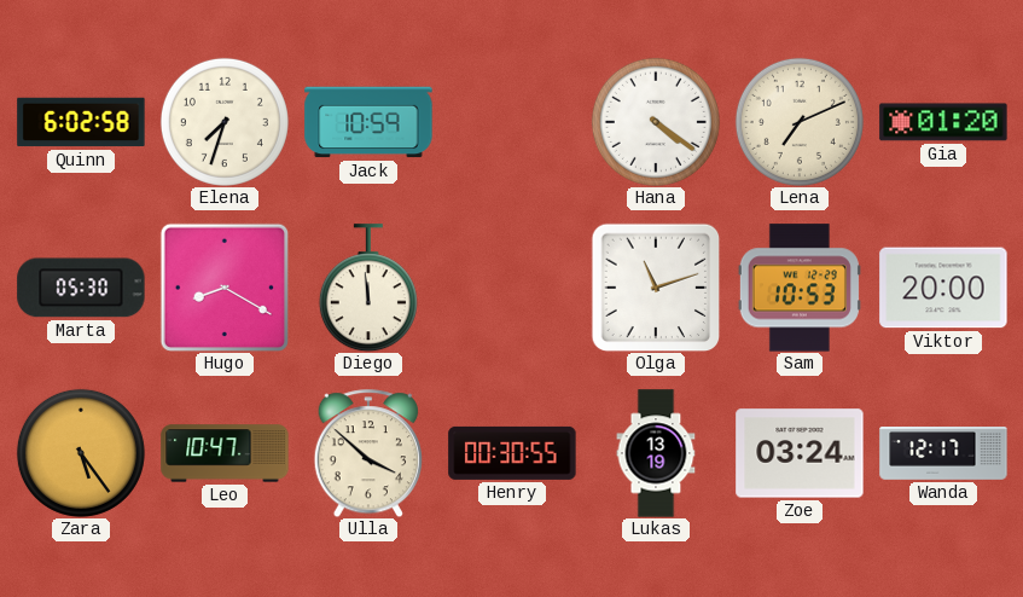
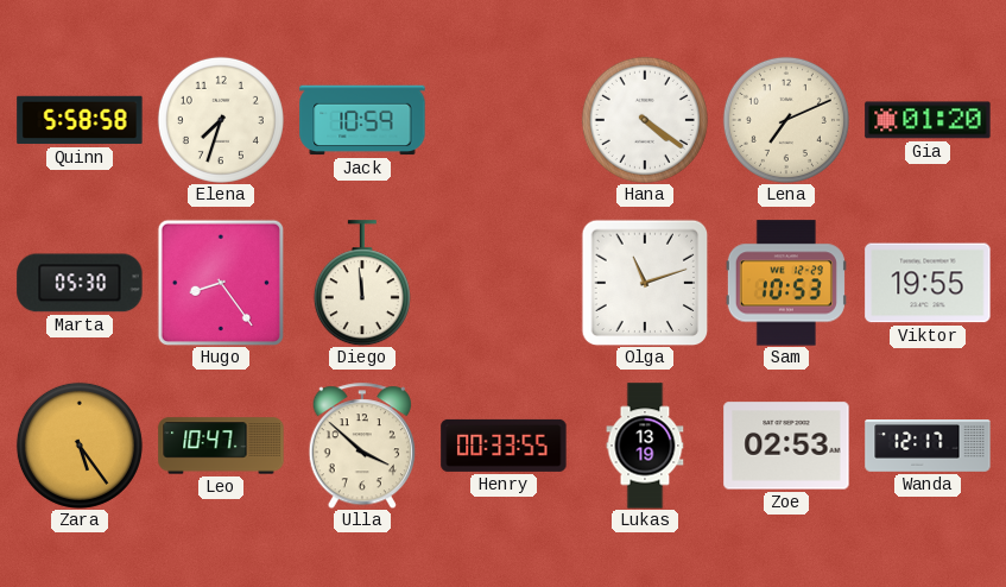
Quinn: 6:02 -> 5:58
Hugo: 8:20 -> 8:24
Viktor: 20:00 -> 19:55
Henry: 00:30 -> 00:33
Zoe: 03:24 -> 02:53
